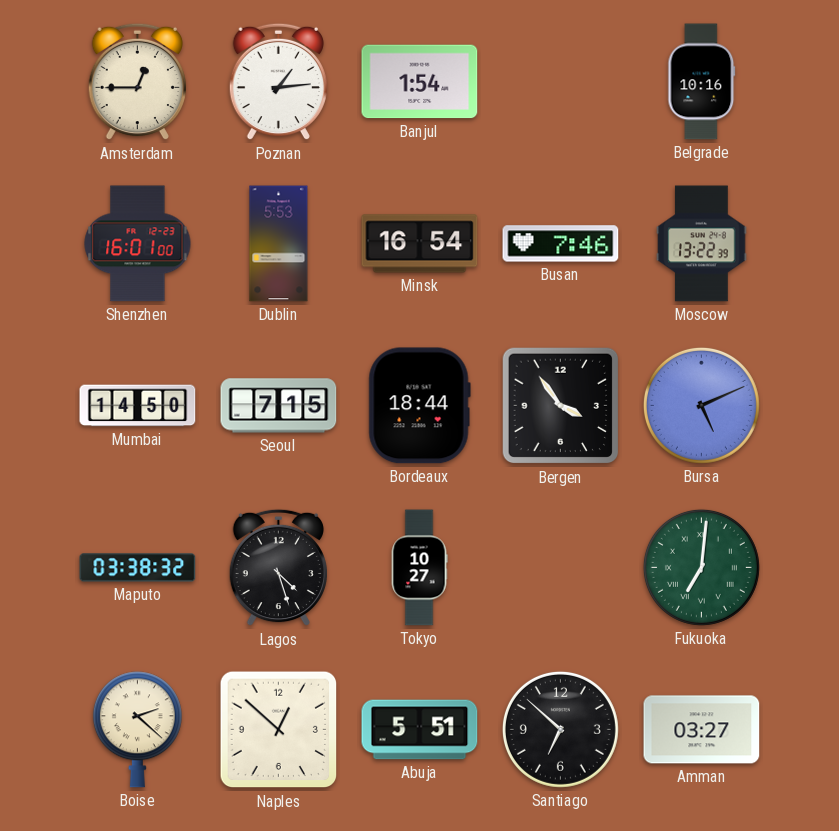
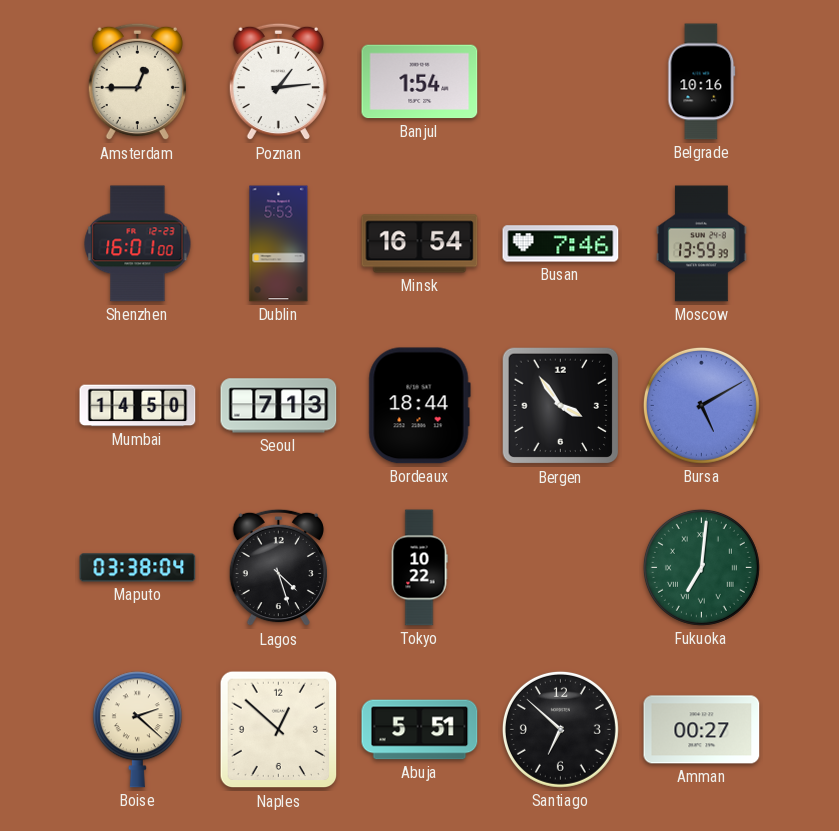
Moscow: 13:22 -> 13:59
Seoul: 7:15 -> 7:13
Bursa: 5:11 -> 5:10
Maputo: 03:38:32 -> 03:38:04
Tokyo: 10:27 -> 10:22
Amman: 03:27 -> 00:27
